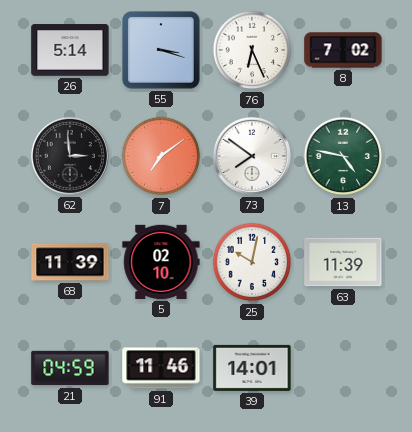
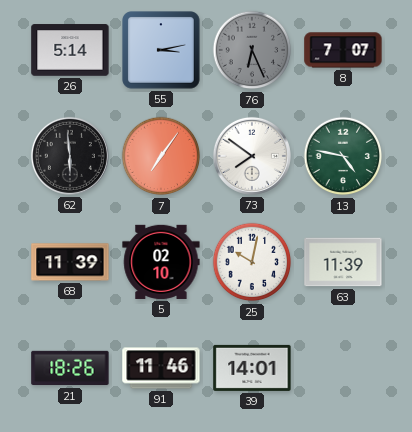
55: 3:18 -> 3:13
76 dial: white -> grey
8: 7:02 -> 7:07
62: 2:59 -> 5:59
7: 7:09 -> 7:06
21: 04:59 -> 18:26
